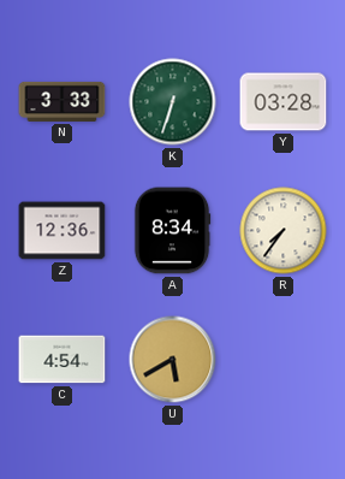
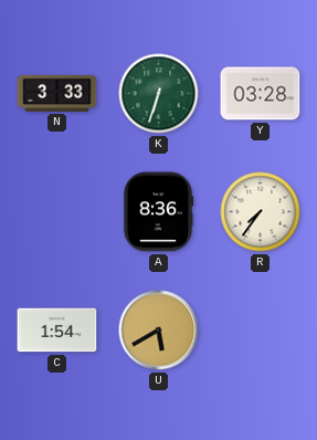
Z: 12:36 -> none
A: 8:34 -> 8:36
C: 4:54 -> 1:54
